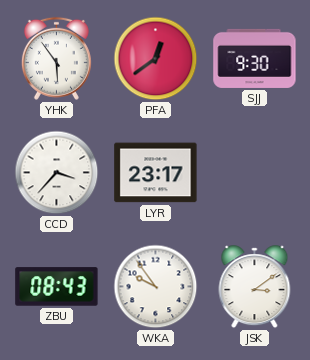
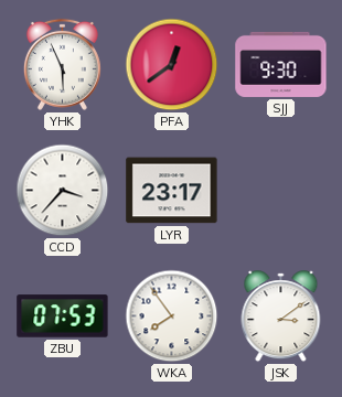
YHK: 5:54 -> 5:56
ZBU: 08:43 -> 07:53
WKA: 9:54 -> 7:54
